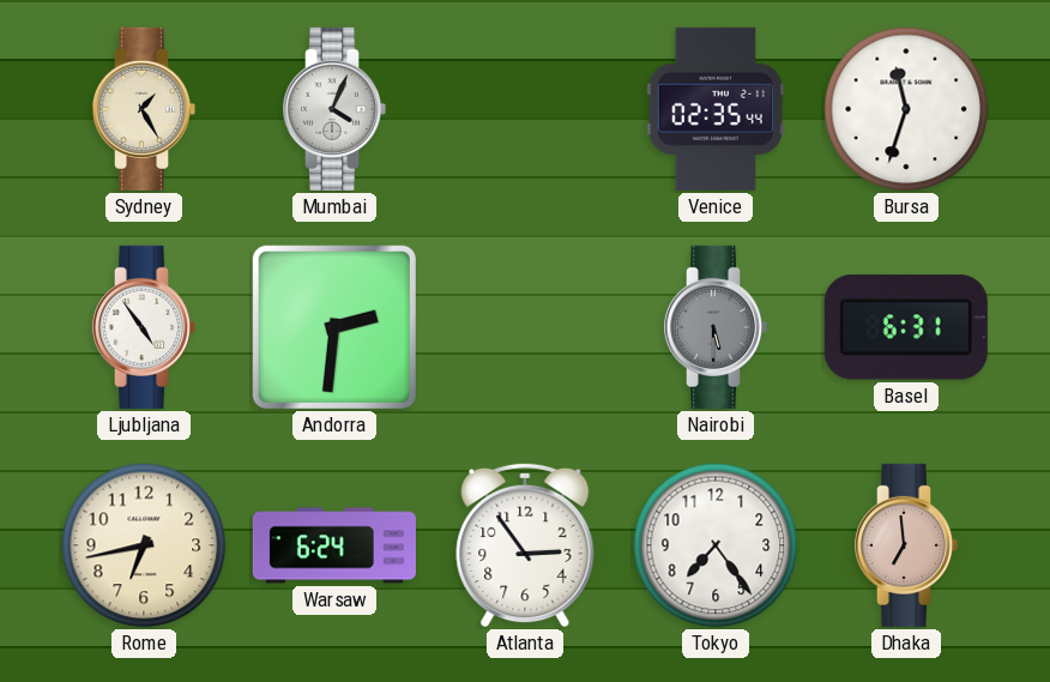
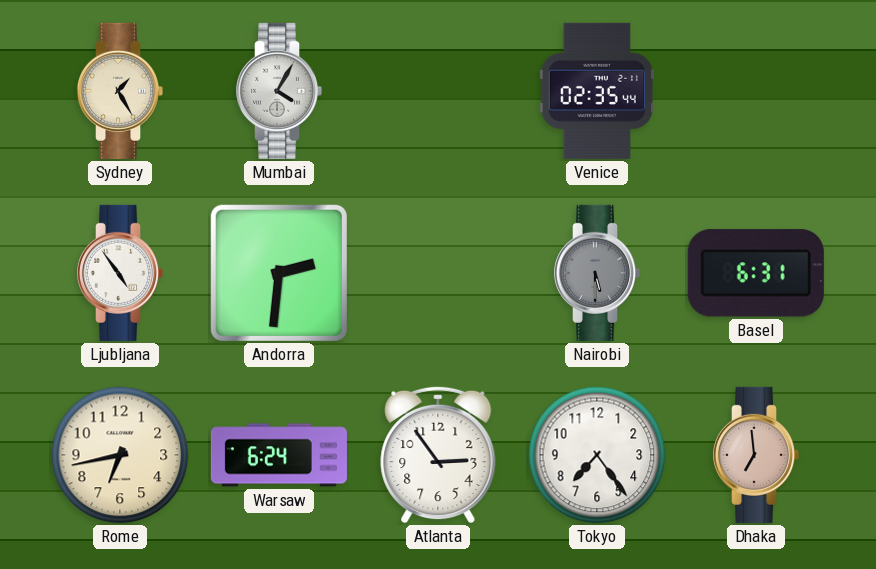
Mumbai: 4:04 -> 4:05
Bursa: 11:33 -> none
